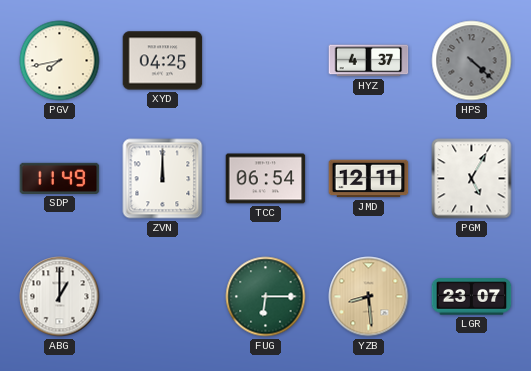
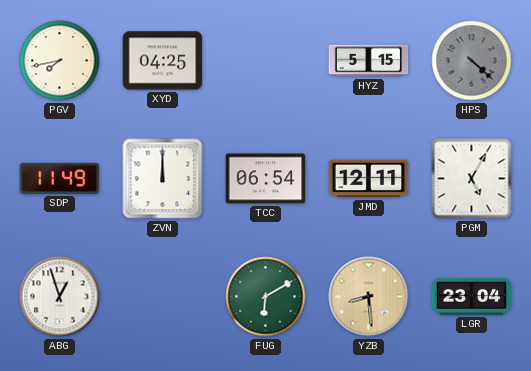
HYZ: 4:37 -> 5:15
ABG: 1:00 -> 12:57
FUG: 6:15 -> 6:10
LGR: 23:07 -> 23:04
